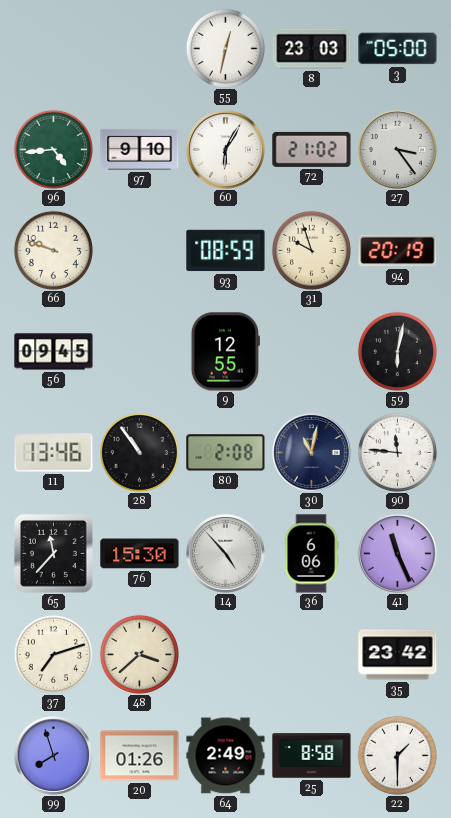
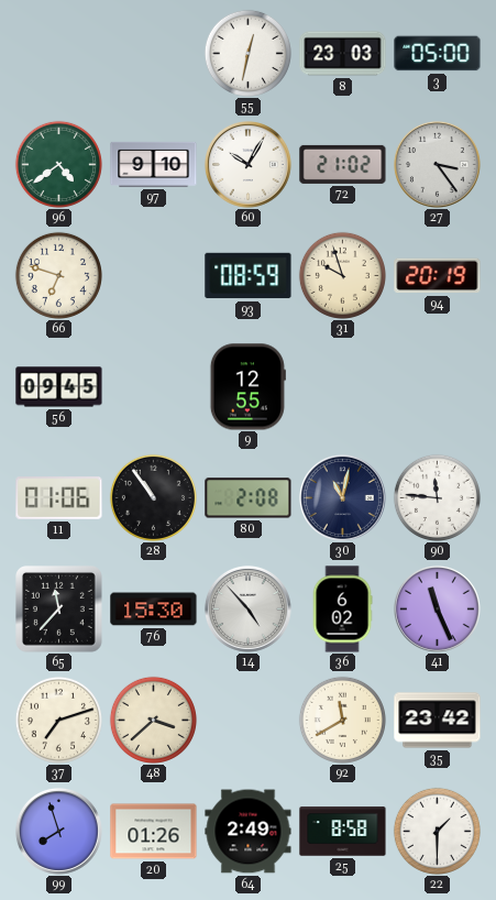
96: 4:44 -> 4:39
60: 6:05 -> 10:05
66: 9:48 -> 6:48
59: 6:02 -> none
11: 13:46 -> 01:06
36: 6:06 -> 6:02
92: none -> 11:40
